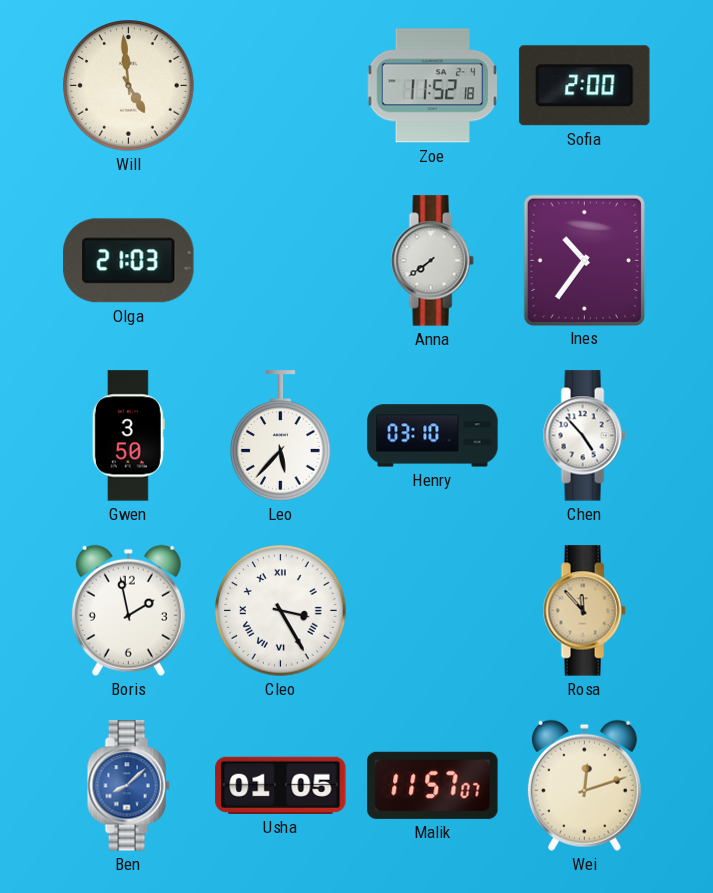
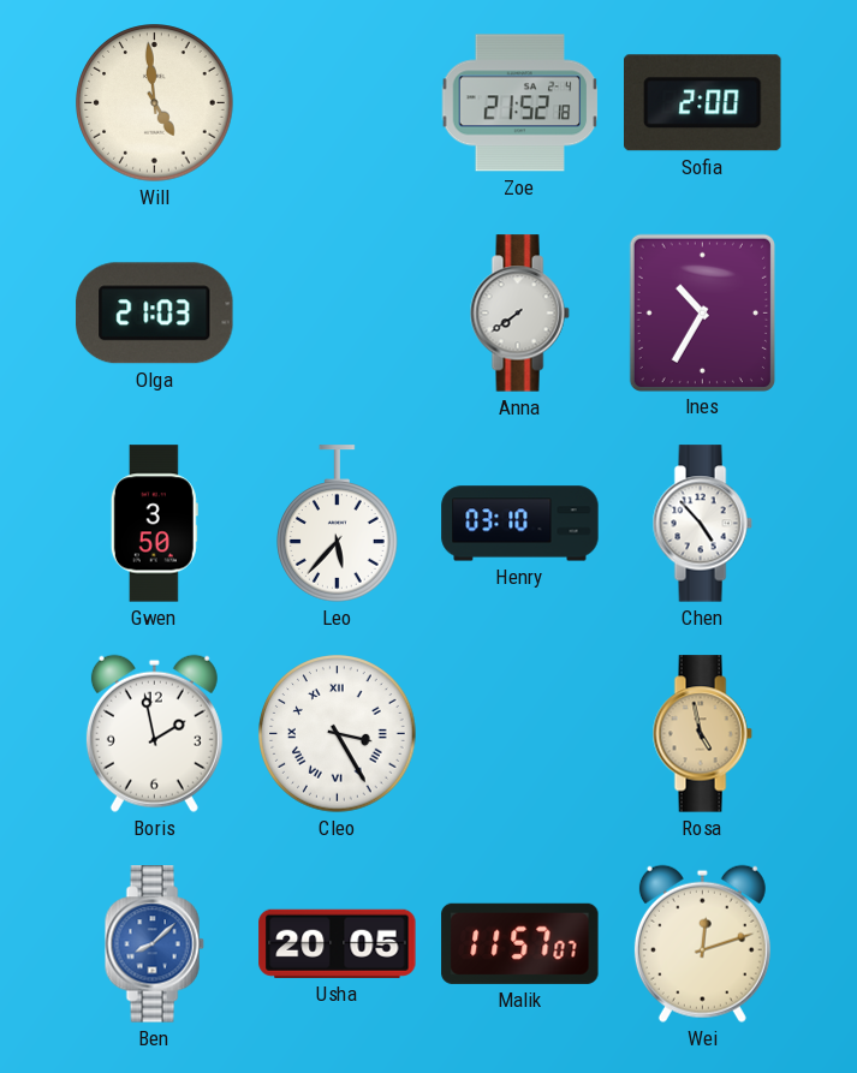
Zoe: 11:52 -> 21:52
Ines: 10:36 -> 10:35
Rosa: 11:53 -> 4:58
Usha: 01:05 -> 20:05
